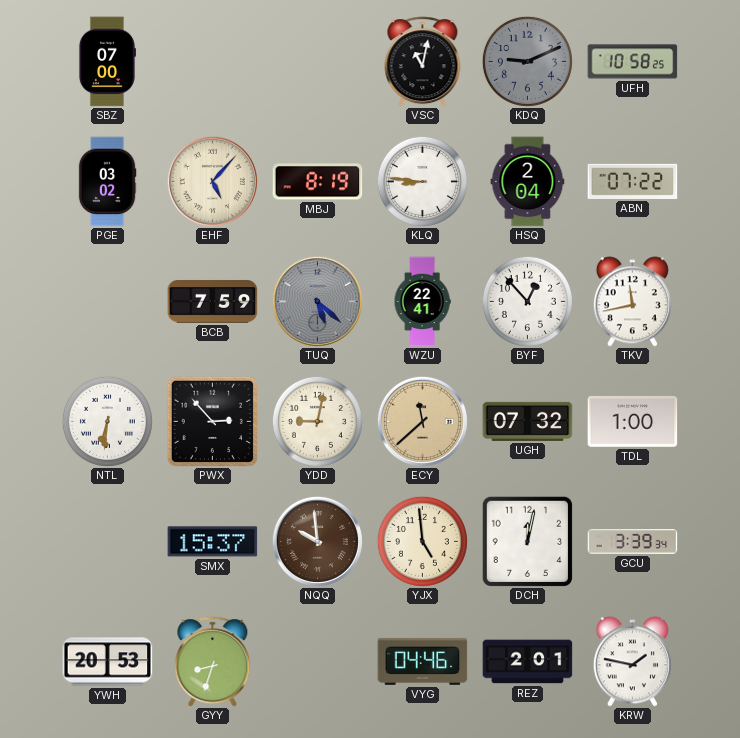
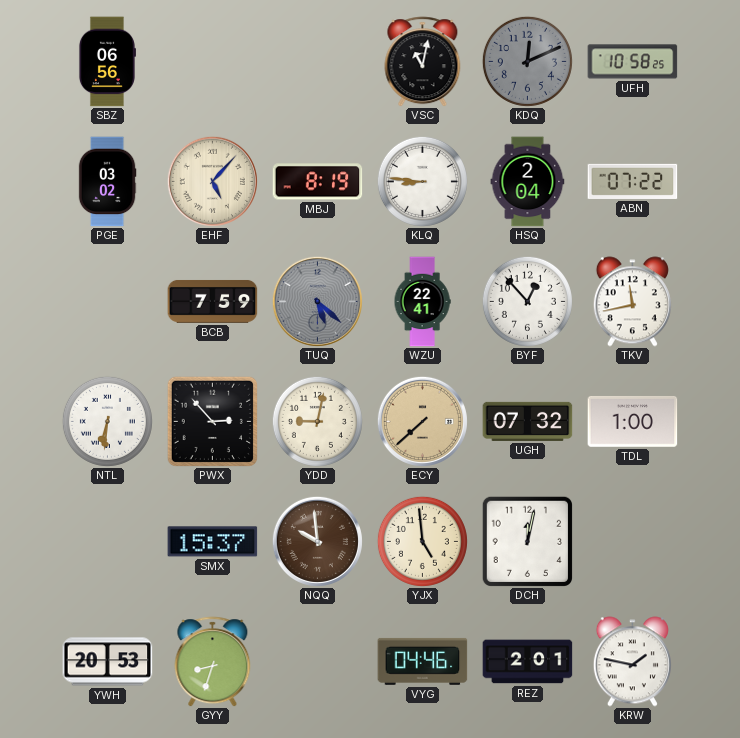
SBZ: 07:00 -> 06:56
KDQ: 9:11 -> 12:11
ECY: 11:38 -> 7:38
GCU: 3:39 -> none
